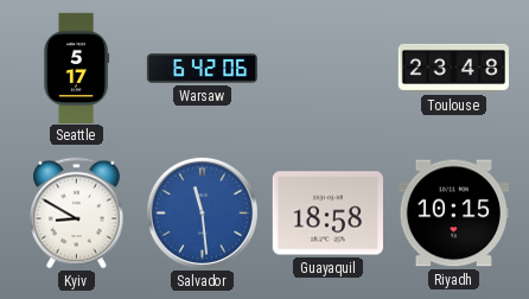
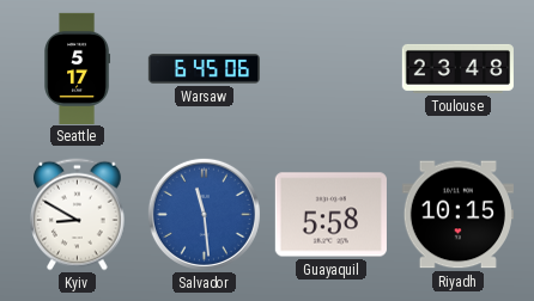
Warsaw: 6:42 -> 6:45
Guayaquil: 18:58 -> 5:58
